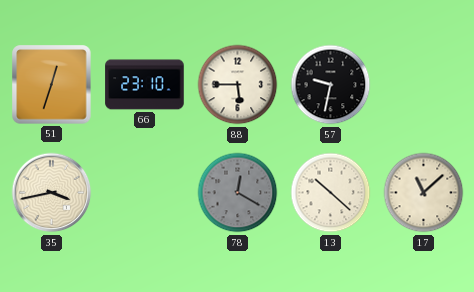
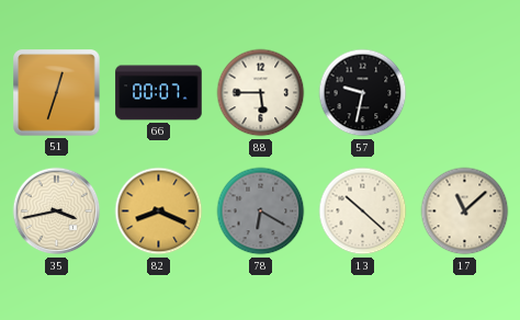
66: 23:10 -> 00:07
82: none -> 8:19
78: 12:20 -> 6:20
